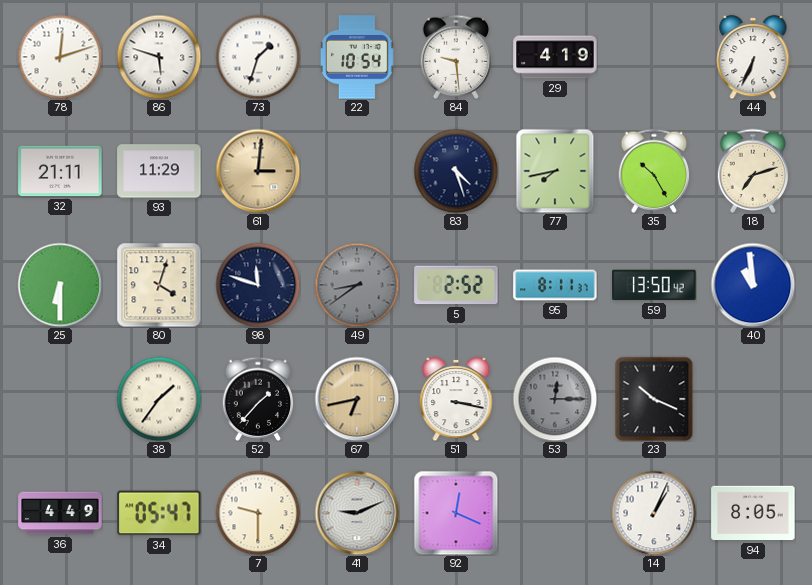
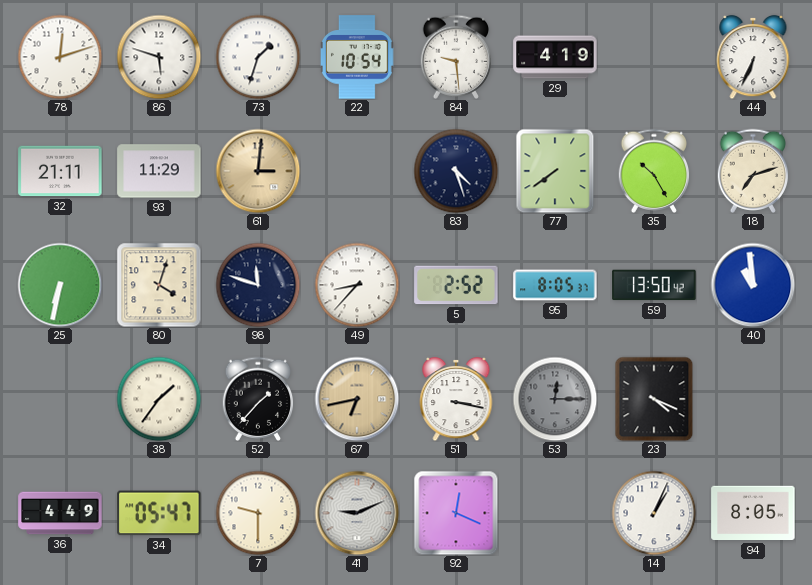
77: 7:43 -> 7:39
25: 6:30 -> 6:32
49: 8:39 -> 8:37
49 dial: grey -> white
95: 8:11 -> 8:05
23: 10:19 -> 4:19
